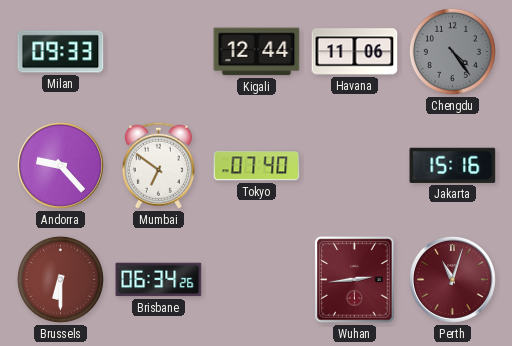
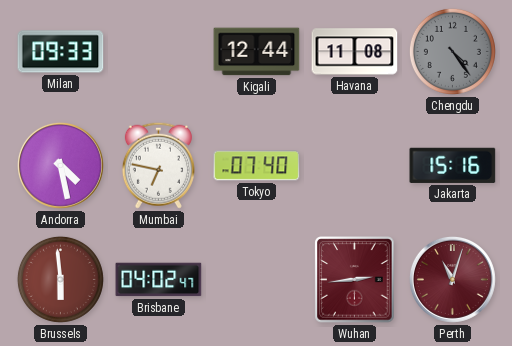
Havana: 11:06 -> 11:08
Andorra: 9:23 -> 4:28
Mumbai: 6:51 -> 6:47
Brussels: 6:30 -> 5:59
Brisbane: 06:34 -> 04:02
